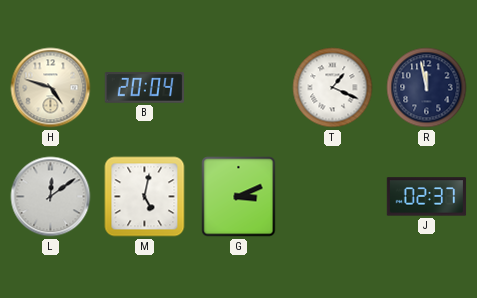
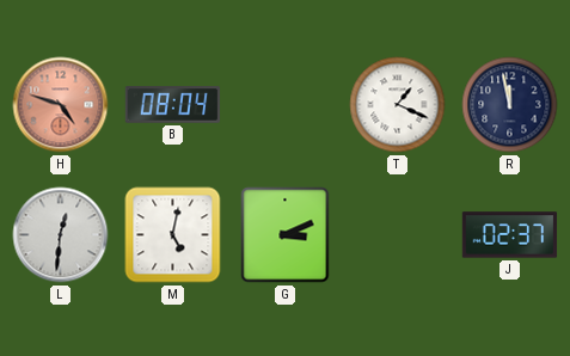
H dial: cream -> salmon
B: 20:04 -> 08:04
L: 12:09 -> 12:31
